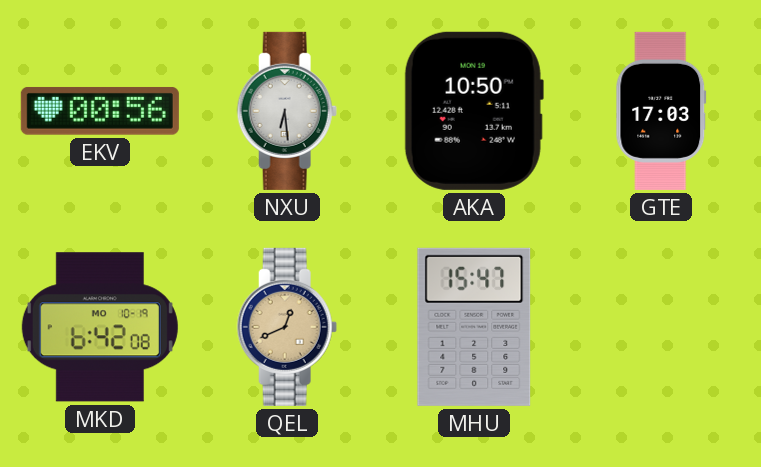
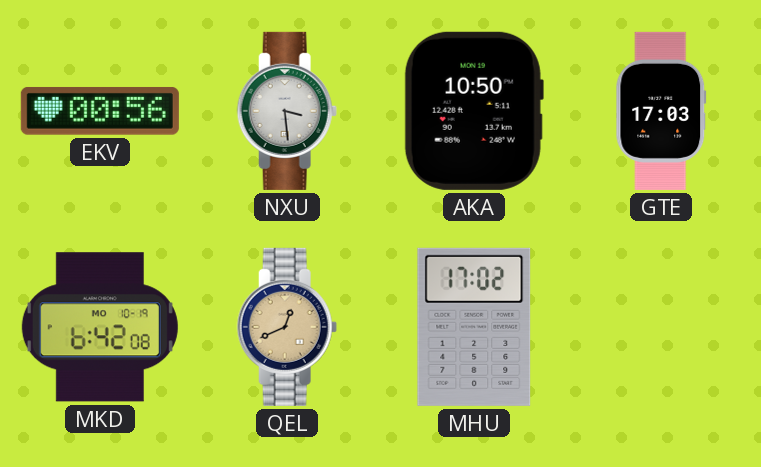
NXU: 6:29 -> 3:29
MHU: 15:47 -> 17:02
